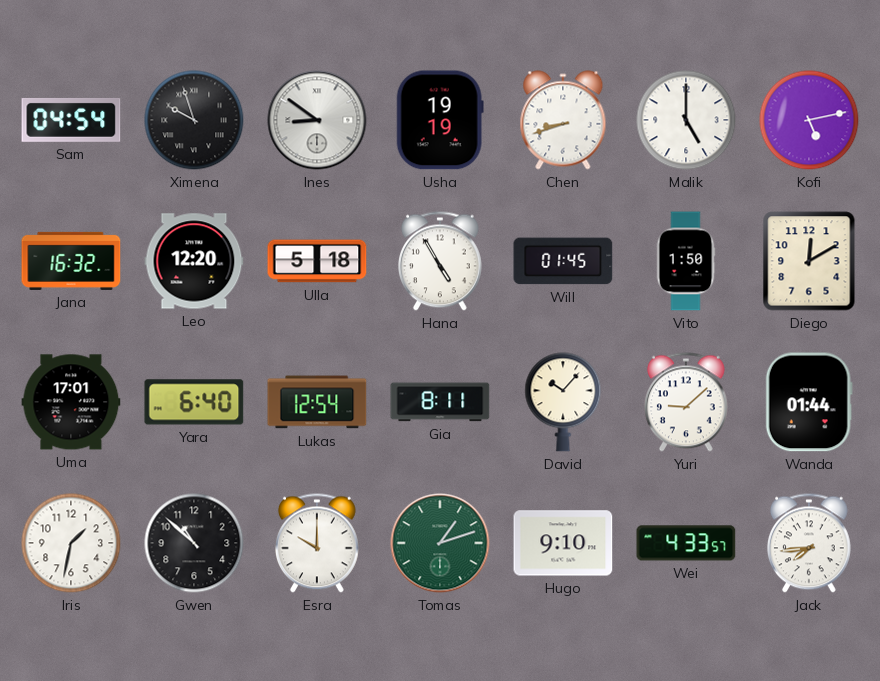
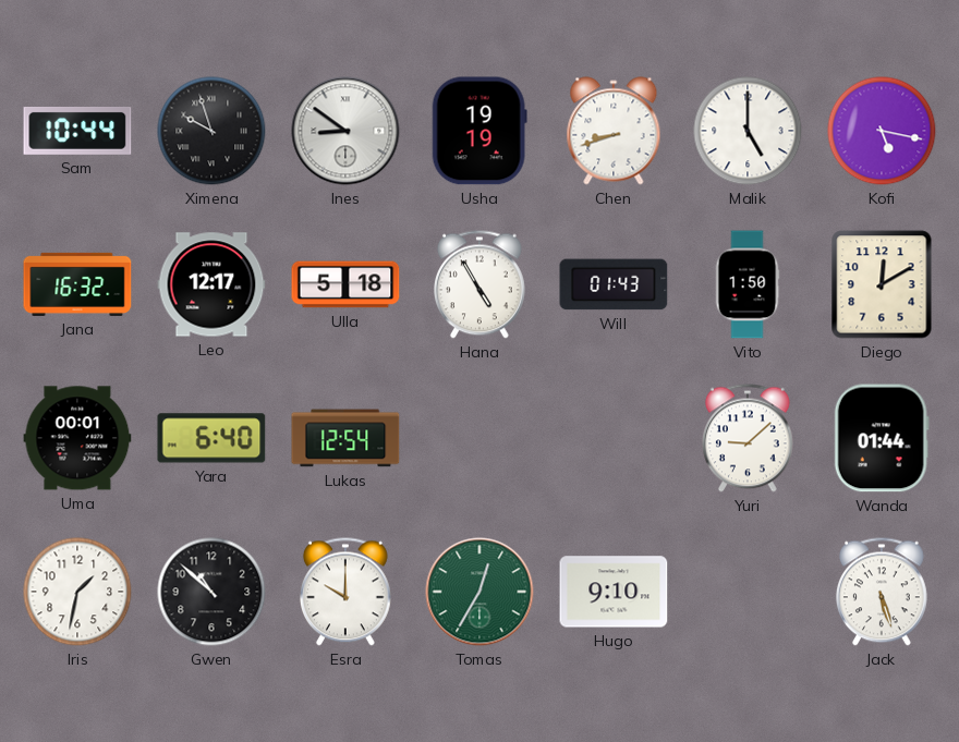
Sam: 04:54 -> 10:44
Kofi: 5:13 -> 5:17
Leo: 12:20 -> 12:17
Will: 01:45 -> 01:43
Uma: 17:01 -> 00:01
Gia: 8:11 -> none
David: 10:07 -> none
Tomas: 1:12 -> 12:35
Wei: 4:33 -> none
Jack: 7:44 -> 5:27
